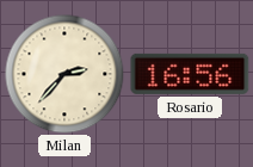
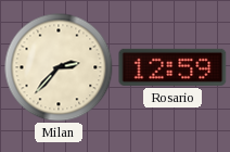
Rosario: 16:56 -> 12:59
